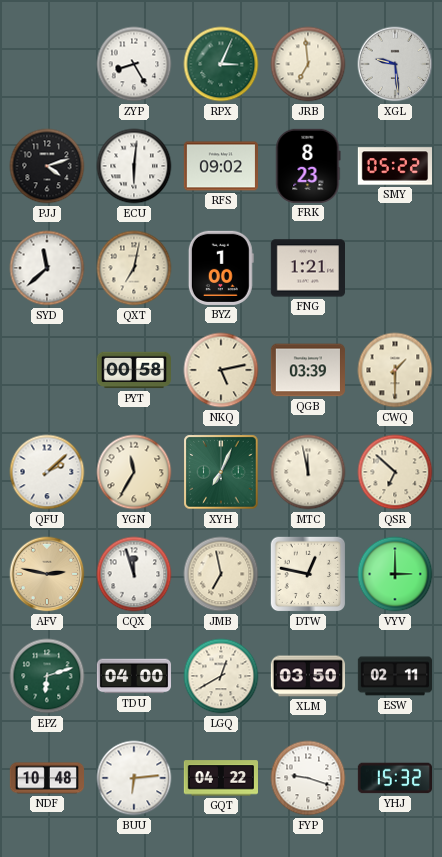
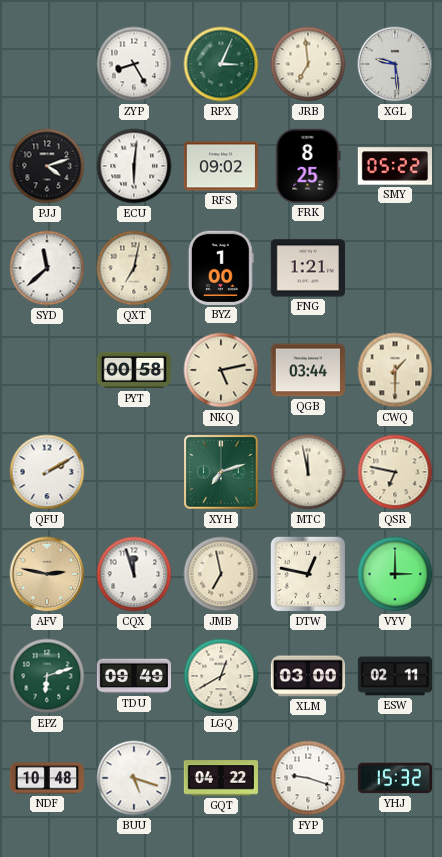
FRK: 8:23 -> 8:25
QGB: 03:39 -> 03:44
QFU: 2:08 -> 2:10
YGN: 11:35 -> none
XYH: 7:04 -> 7:12
QSR: 6:52 -> 6:47
TDU: 04:00 -> 09:49
XLM: 03:50 -> 03:00
BUU: 6:14 -> 5:18
